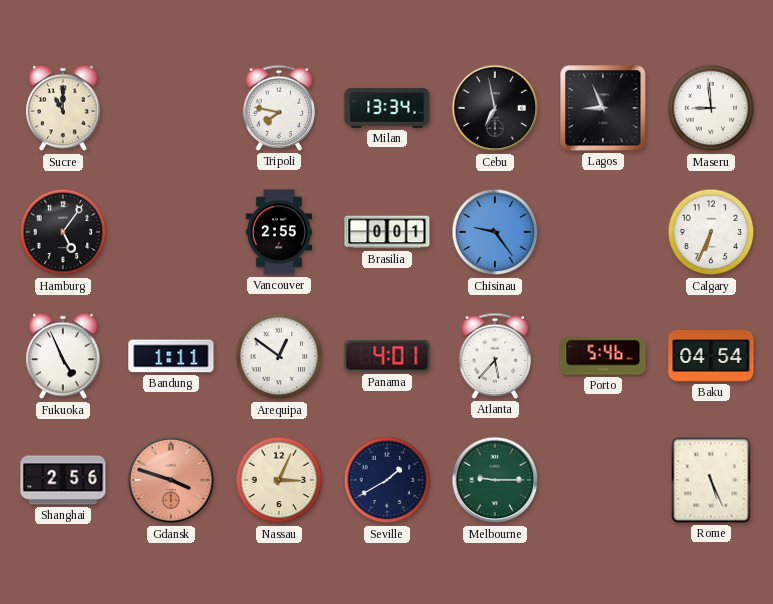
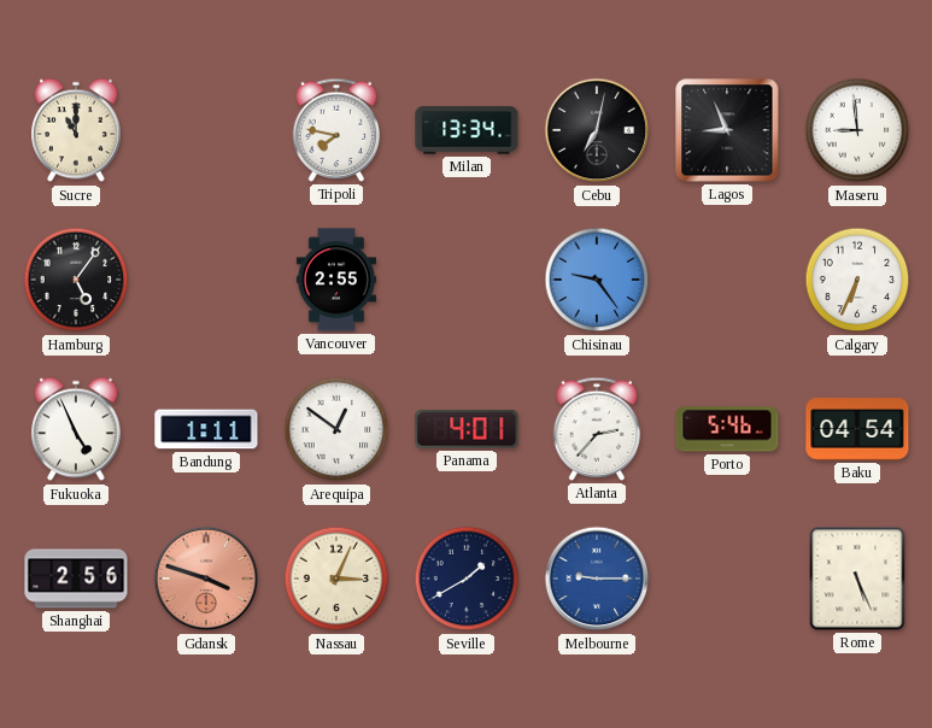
Cebu: 6:58 -> 7:02
Brasilia: 0:01 -> none
Atlanta: 5:37 -> 2:37
Melbourne dial: green -> blue
